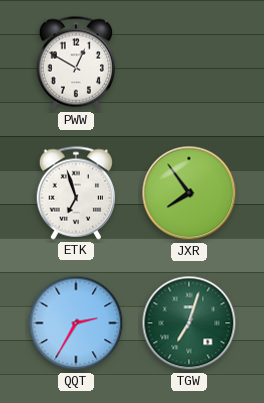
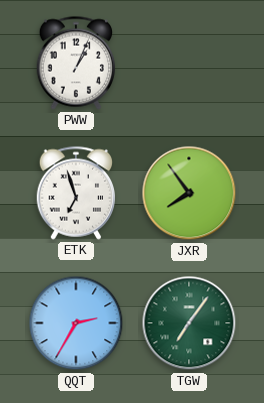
PWW: 12:50 -> 1:04
TGW: 7:03 -> 7:06
